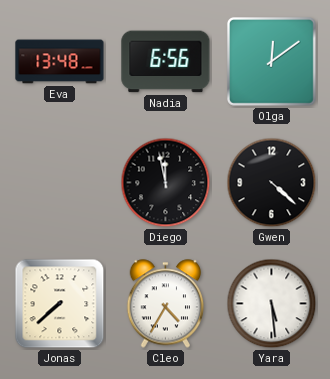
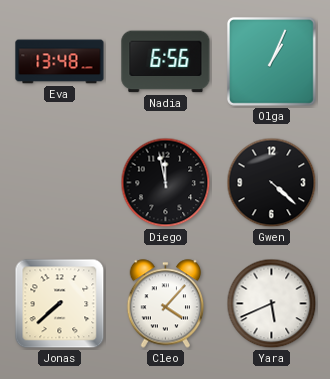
Olga: 12:09 -> 1:04
Cleo: 4:35 -> 4:07
Yara: 5:29 -> 5:41
